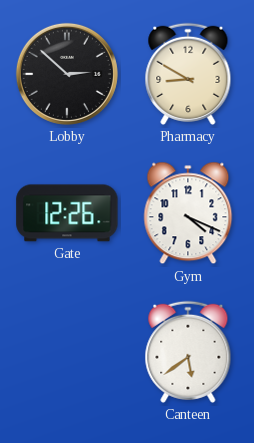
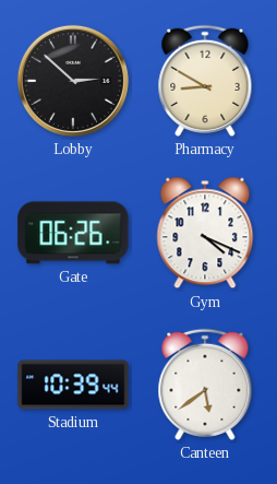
Gate: 12:26 -> 06:26
Stadium: none -> 10:39
